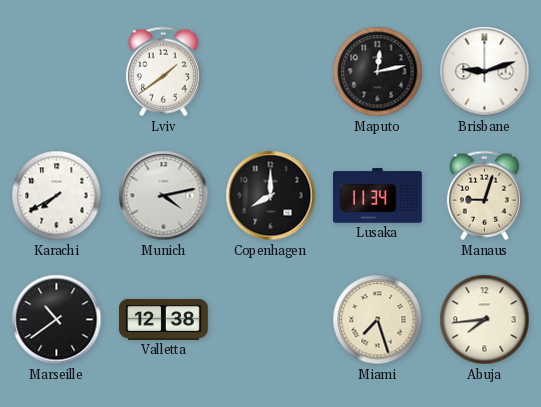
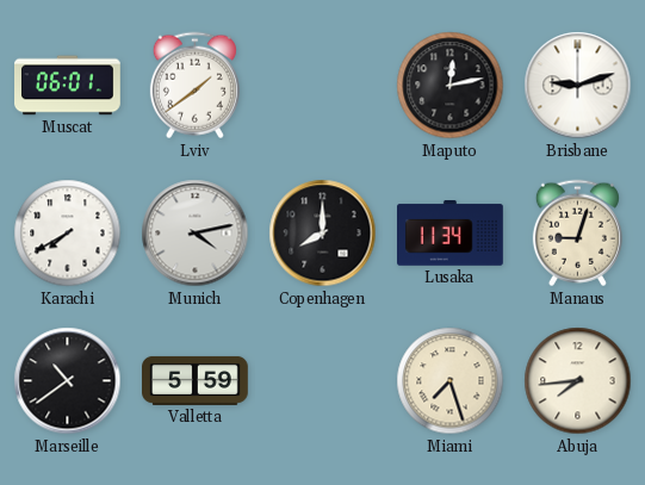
Muscat: none -> 06:01
Valletta: 12:38 -> 5:59
